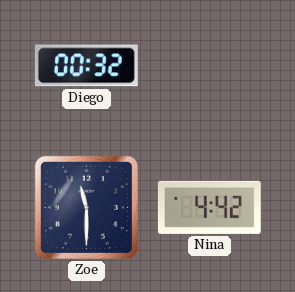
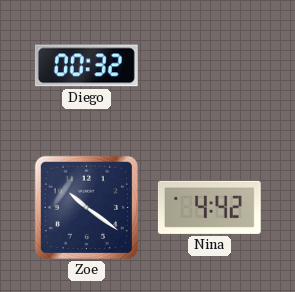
Zoe: 11:30 -> 10:21
